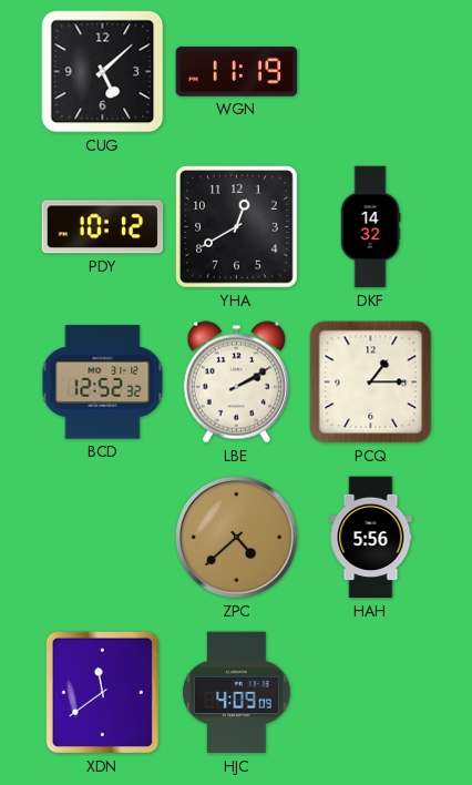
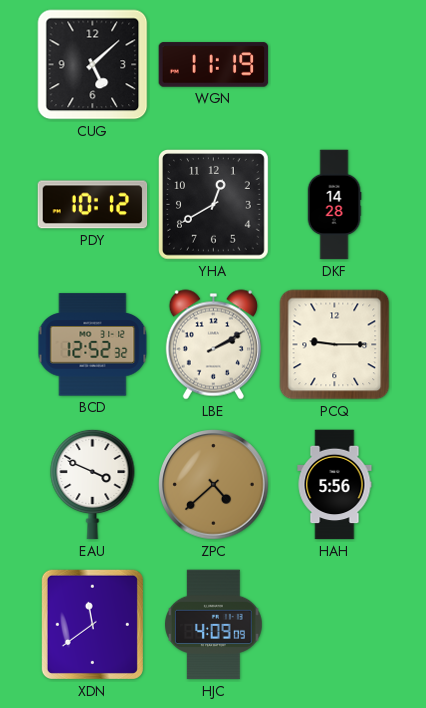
DKF: 14:32 -> 14:28
PCQ: 1:15 -> 9:15
EAU: none -> 3:49
